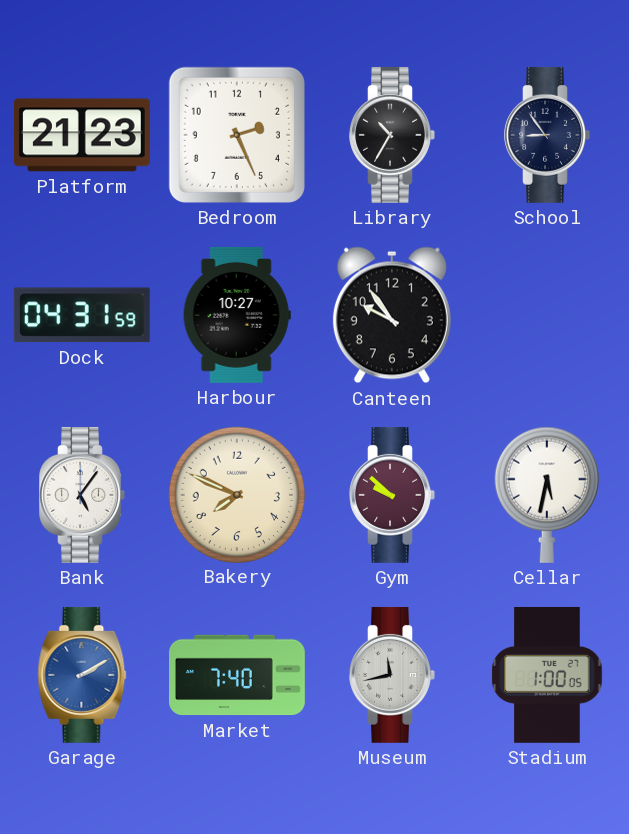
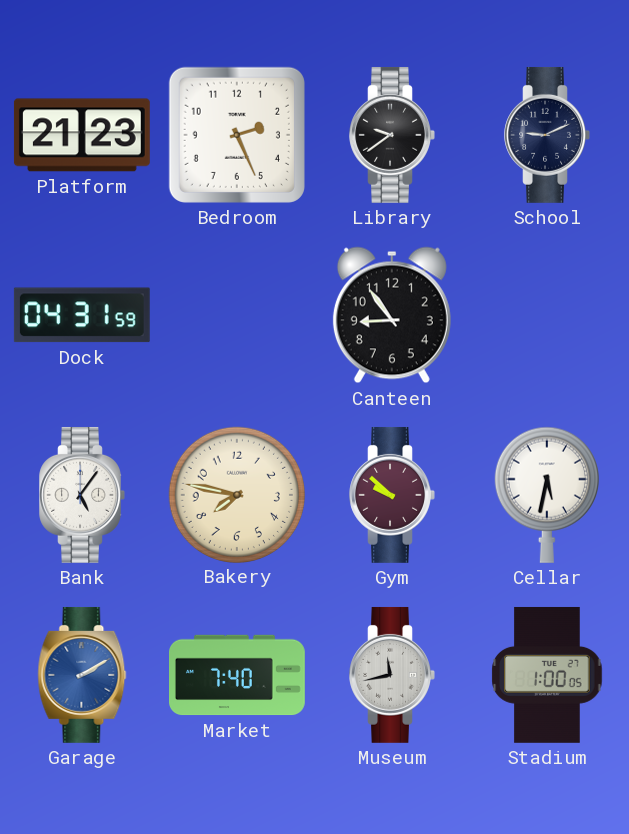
Library: 10:35 -> 9:39
School: 8:54 -> 9:11
Harbour: 10:27 -> none
Canteen: 9:54 -> 8:54
Bakery: 7:49 -> 7:47
